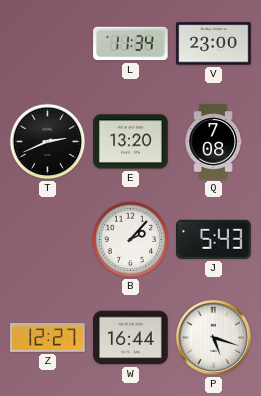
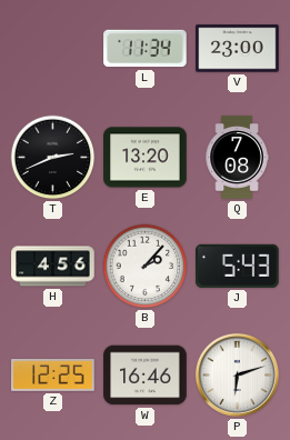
H: none -> 4:56
Z: 12:27 -> 12:25
W: 16:44 -> 16:46
P: 5:18 -> 6:12
